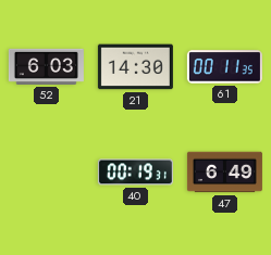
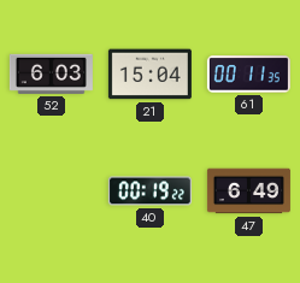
21: 14:30 -> 15:04
40: 00:19:31 -> 00:19:22
